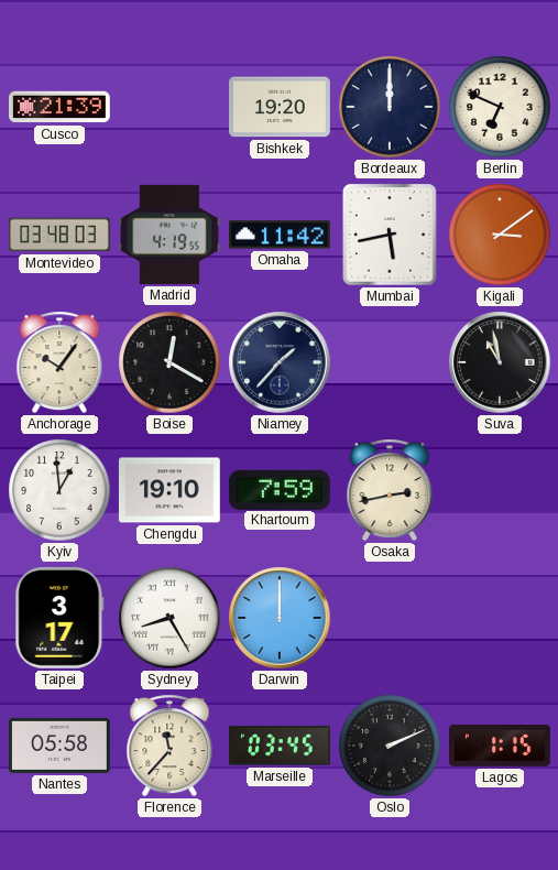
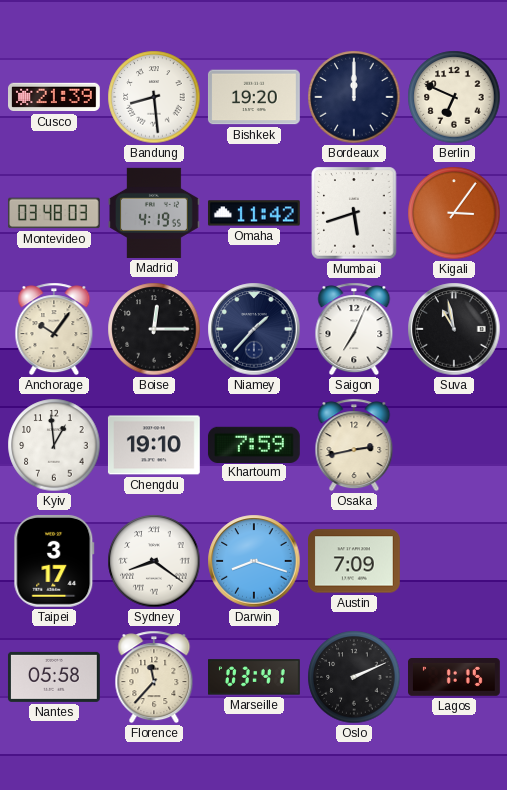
Bandung: none -> 8:29
Mumbai: 5:43 -> 5:42
Kigali: 3:09 -> 3:06
Boise: 12:20 -> 12:15
Saigon: none -> 7:04
Sydney: 8:25 -> 8:21
Darwin: 12:00 -> 8:18
Austin: none -> 7:09
Marseille: 03:45 -> 03:41
